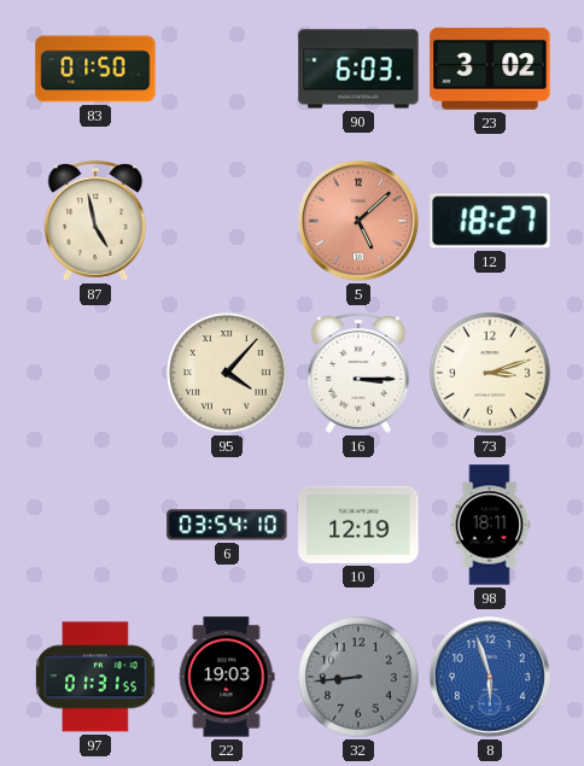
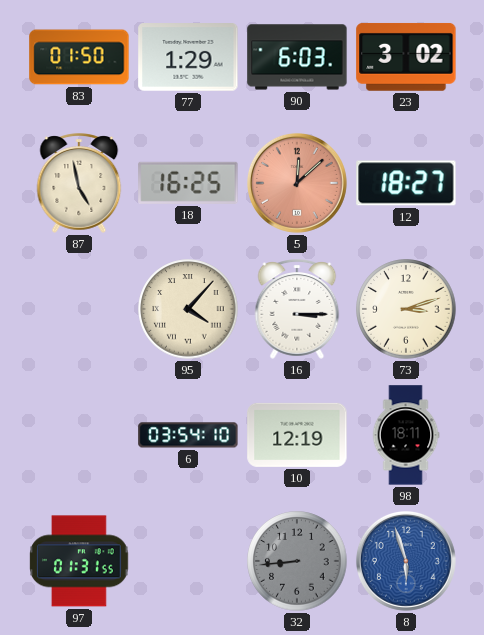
77: none -> 1:29
18: none -> 16:25
5: 5:08 -> 12:08
22: 19:03 -> none
